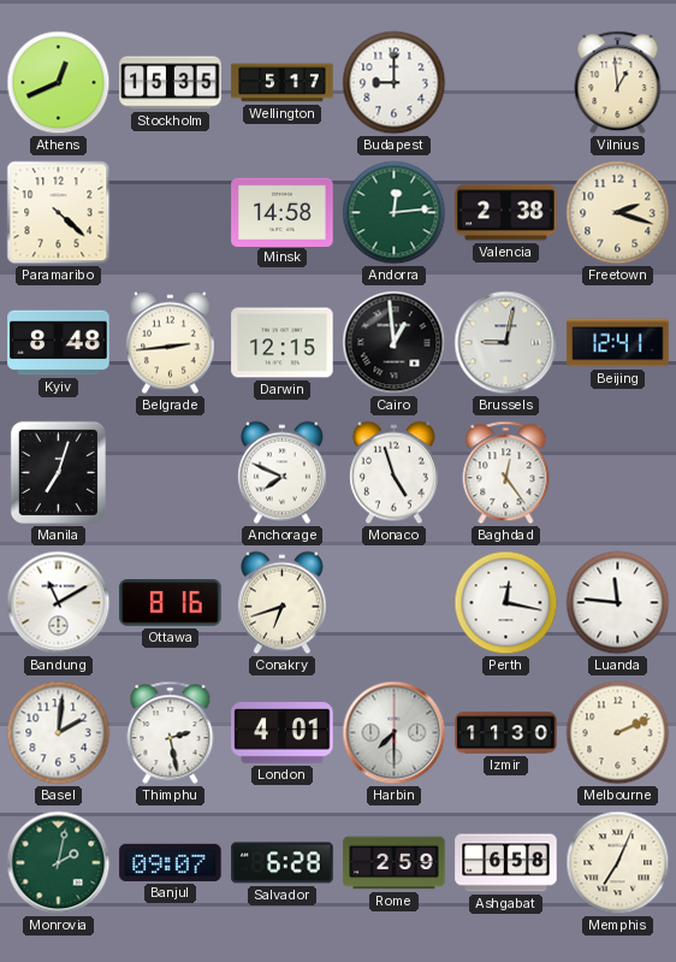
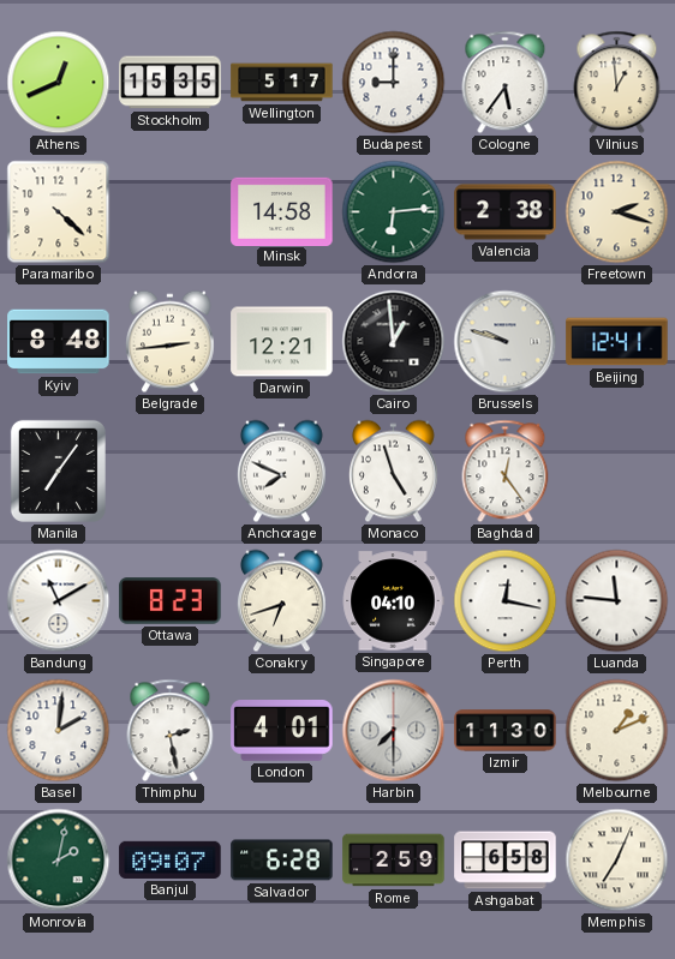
Cologne: none -> 5:36
Andorra: 12:14 -> 6:14
Darwin: 12:15 -> 12:21
Brussels: 9:02 -> 9:48
Manila: 7:03 -> 7:06
Ottawa: 8:16 -> 8:23
Singapore: none -> 04:10
Melbourne: 2:11 -> 1:11
